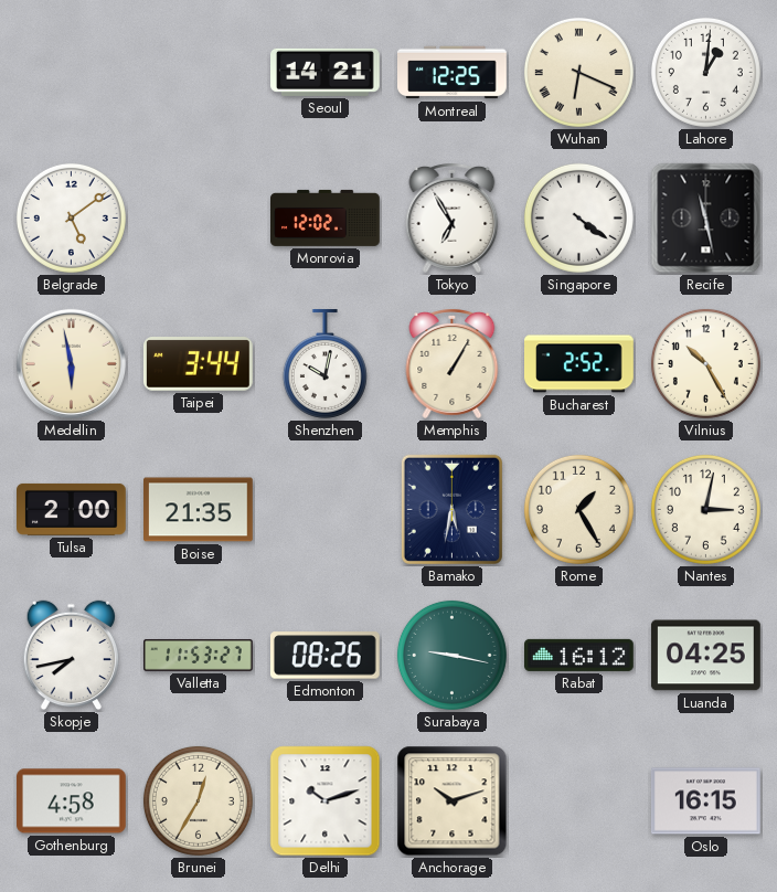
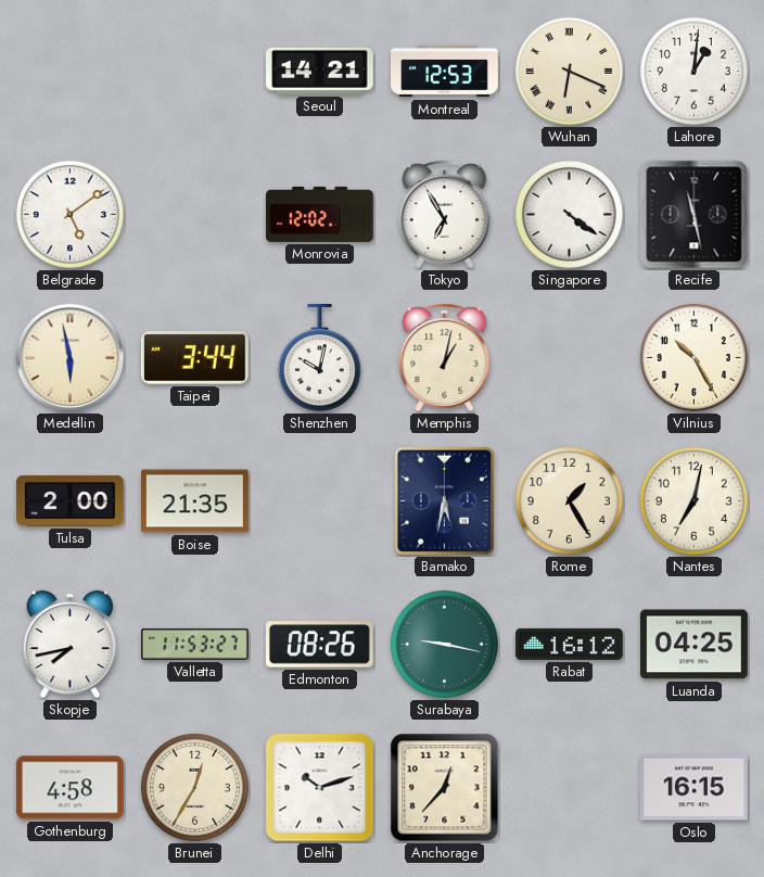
Montreal: 12:25 -> 12:53
Memphis: 1:05 -> 1:02
Bucharest: 2:52 -> none
Nantes: 3:02 -> 7:02
Anchorage: 10:12 -> 12:37
